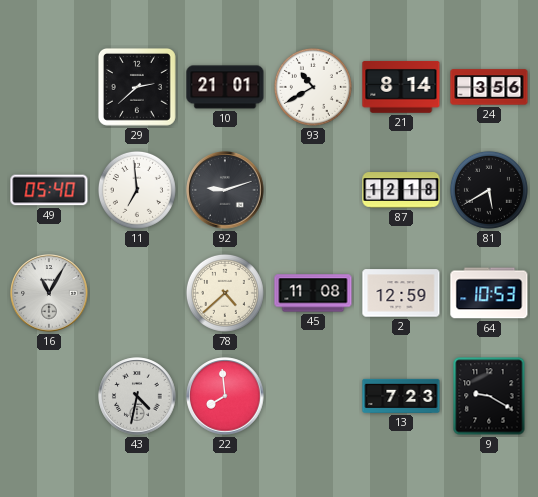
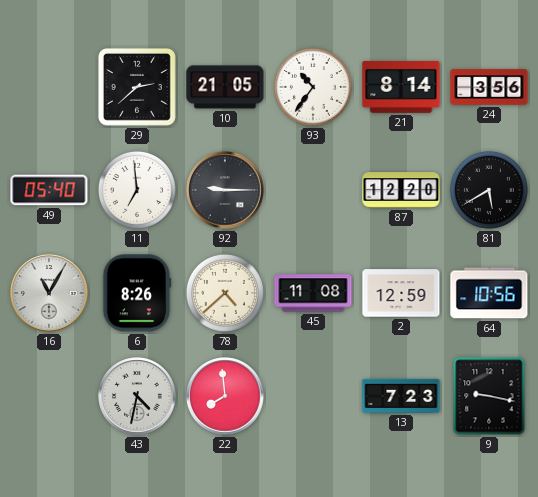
10: 21:01 -> 21:05
93: 10:40 -> 10:36
92: 9:12 -> 9:15
87: 12:18 -> 12:20
6: none -> 8:26
64: 10:53 -> 10:56
9: 9:20 -> 9:17
